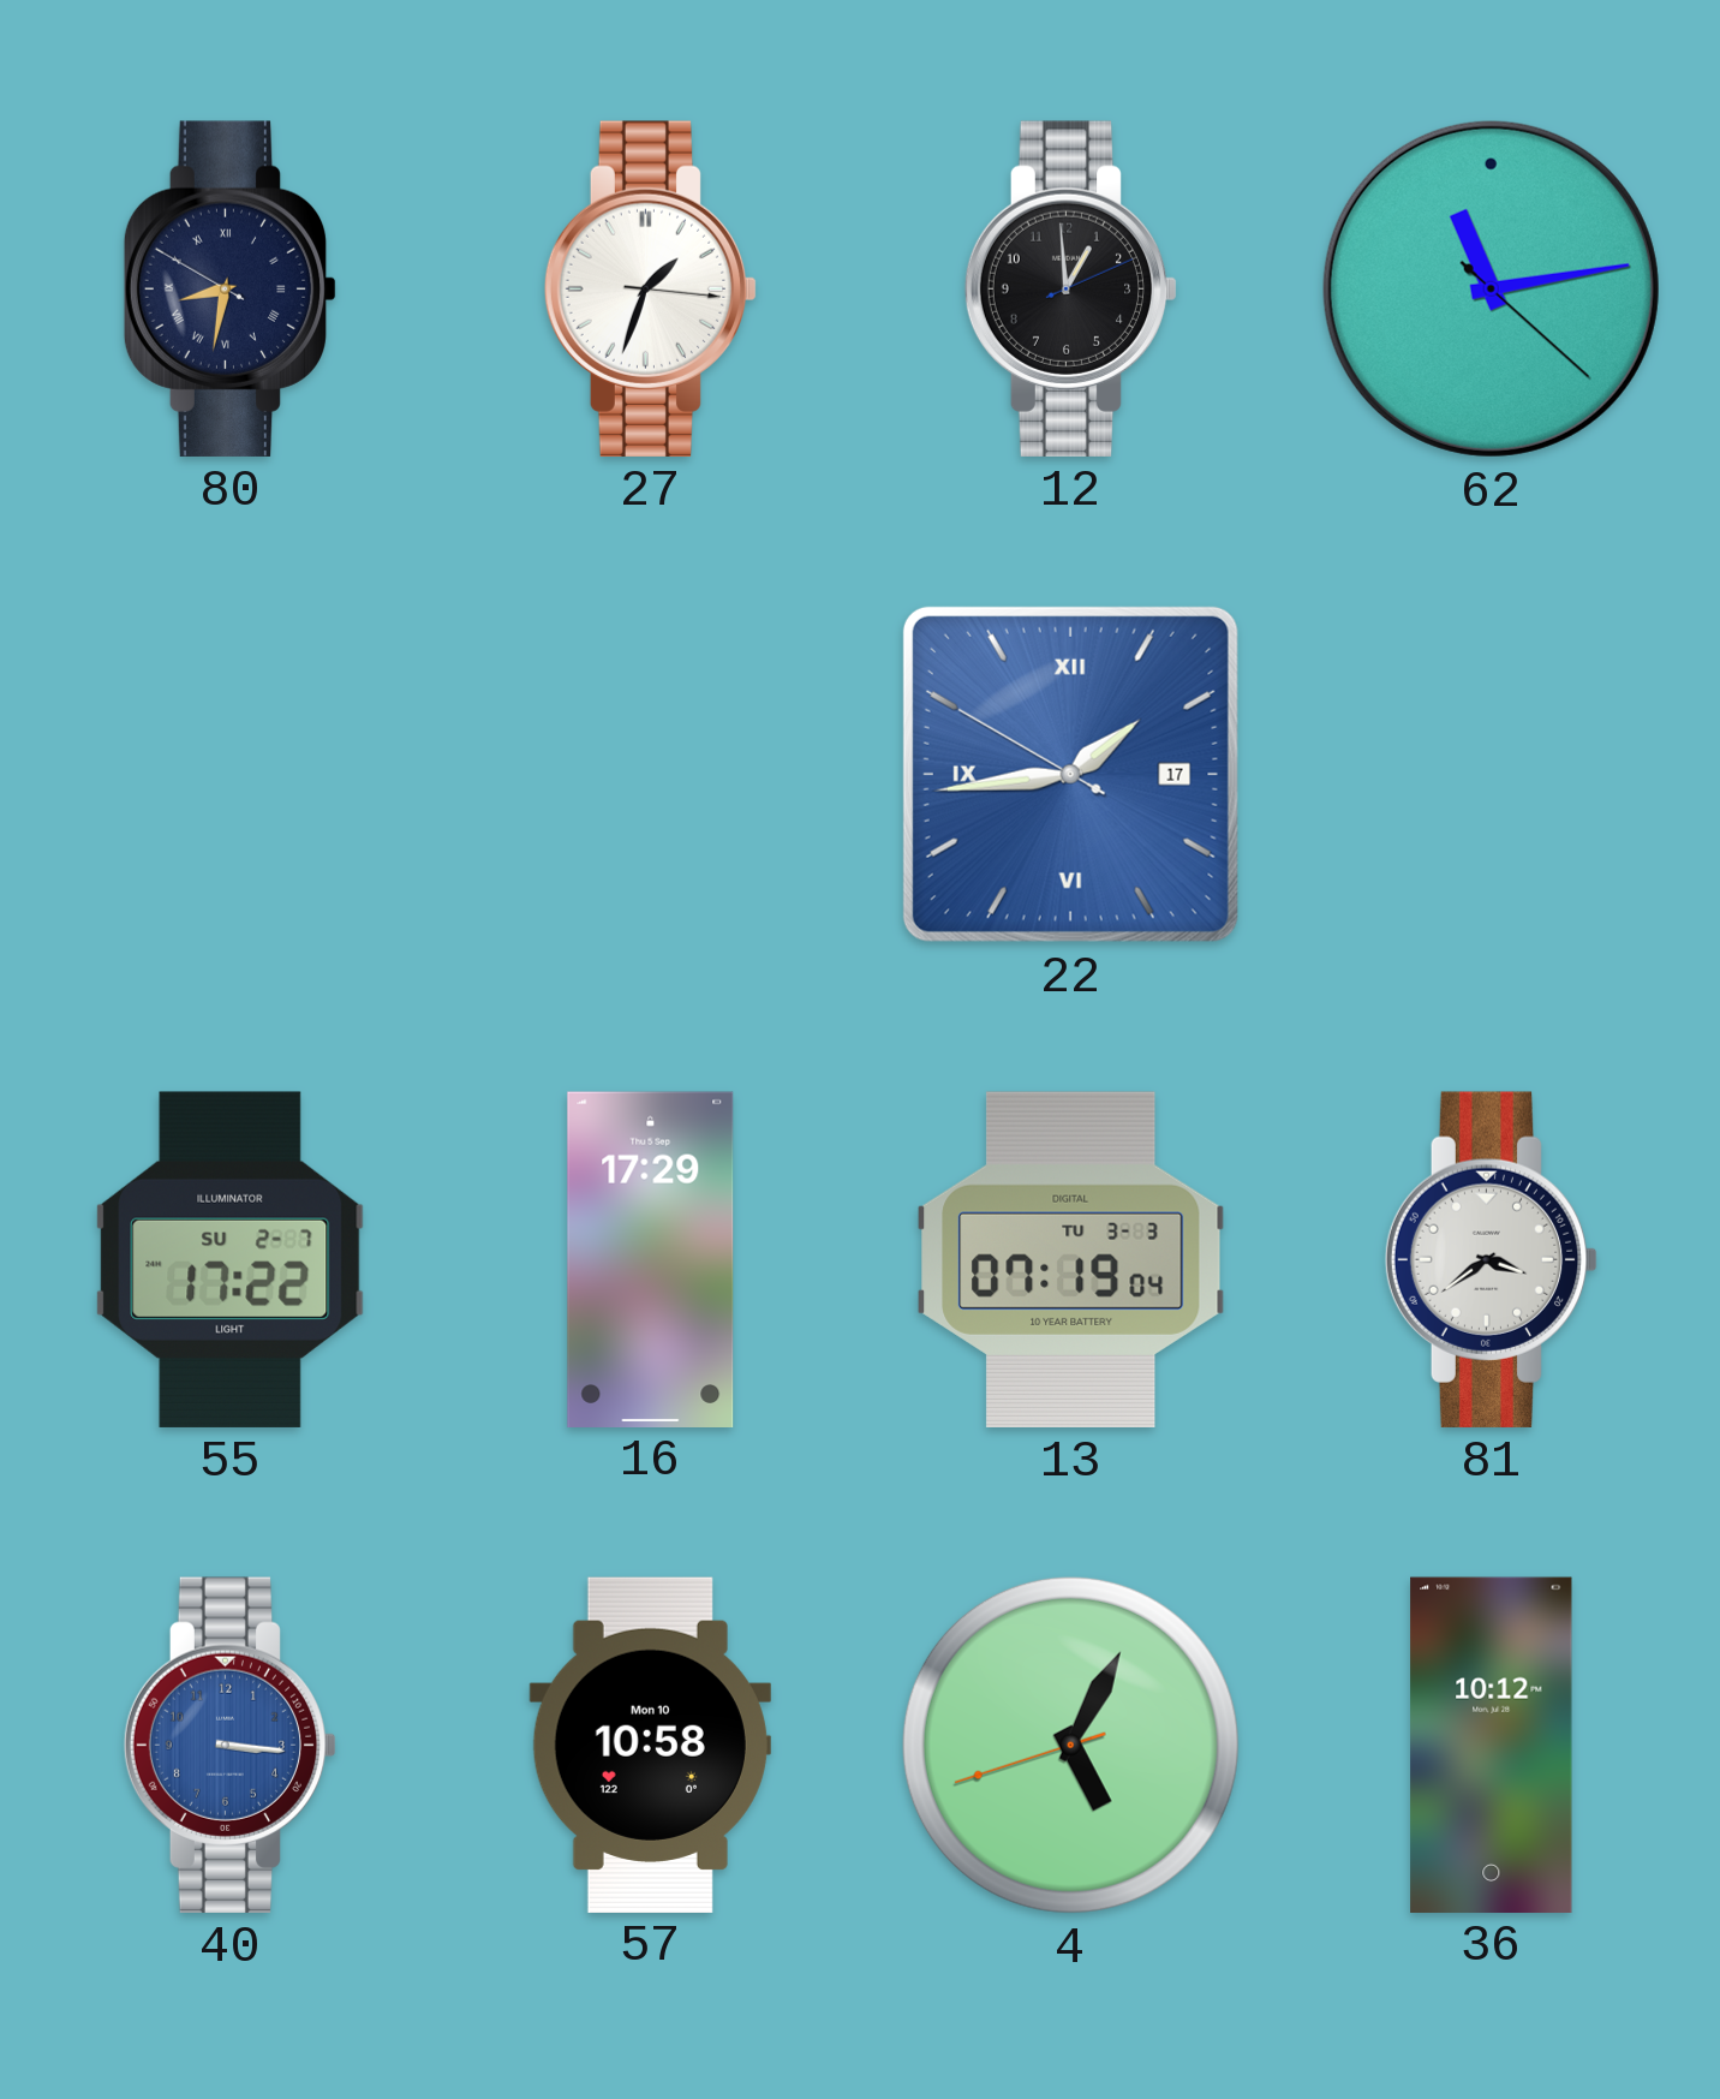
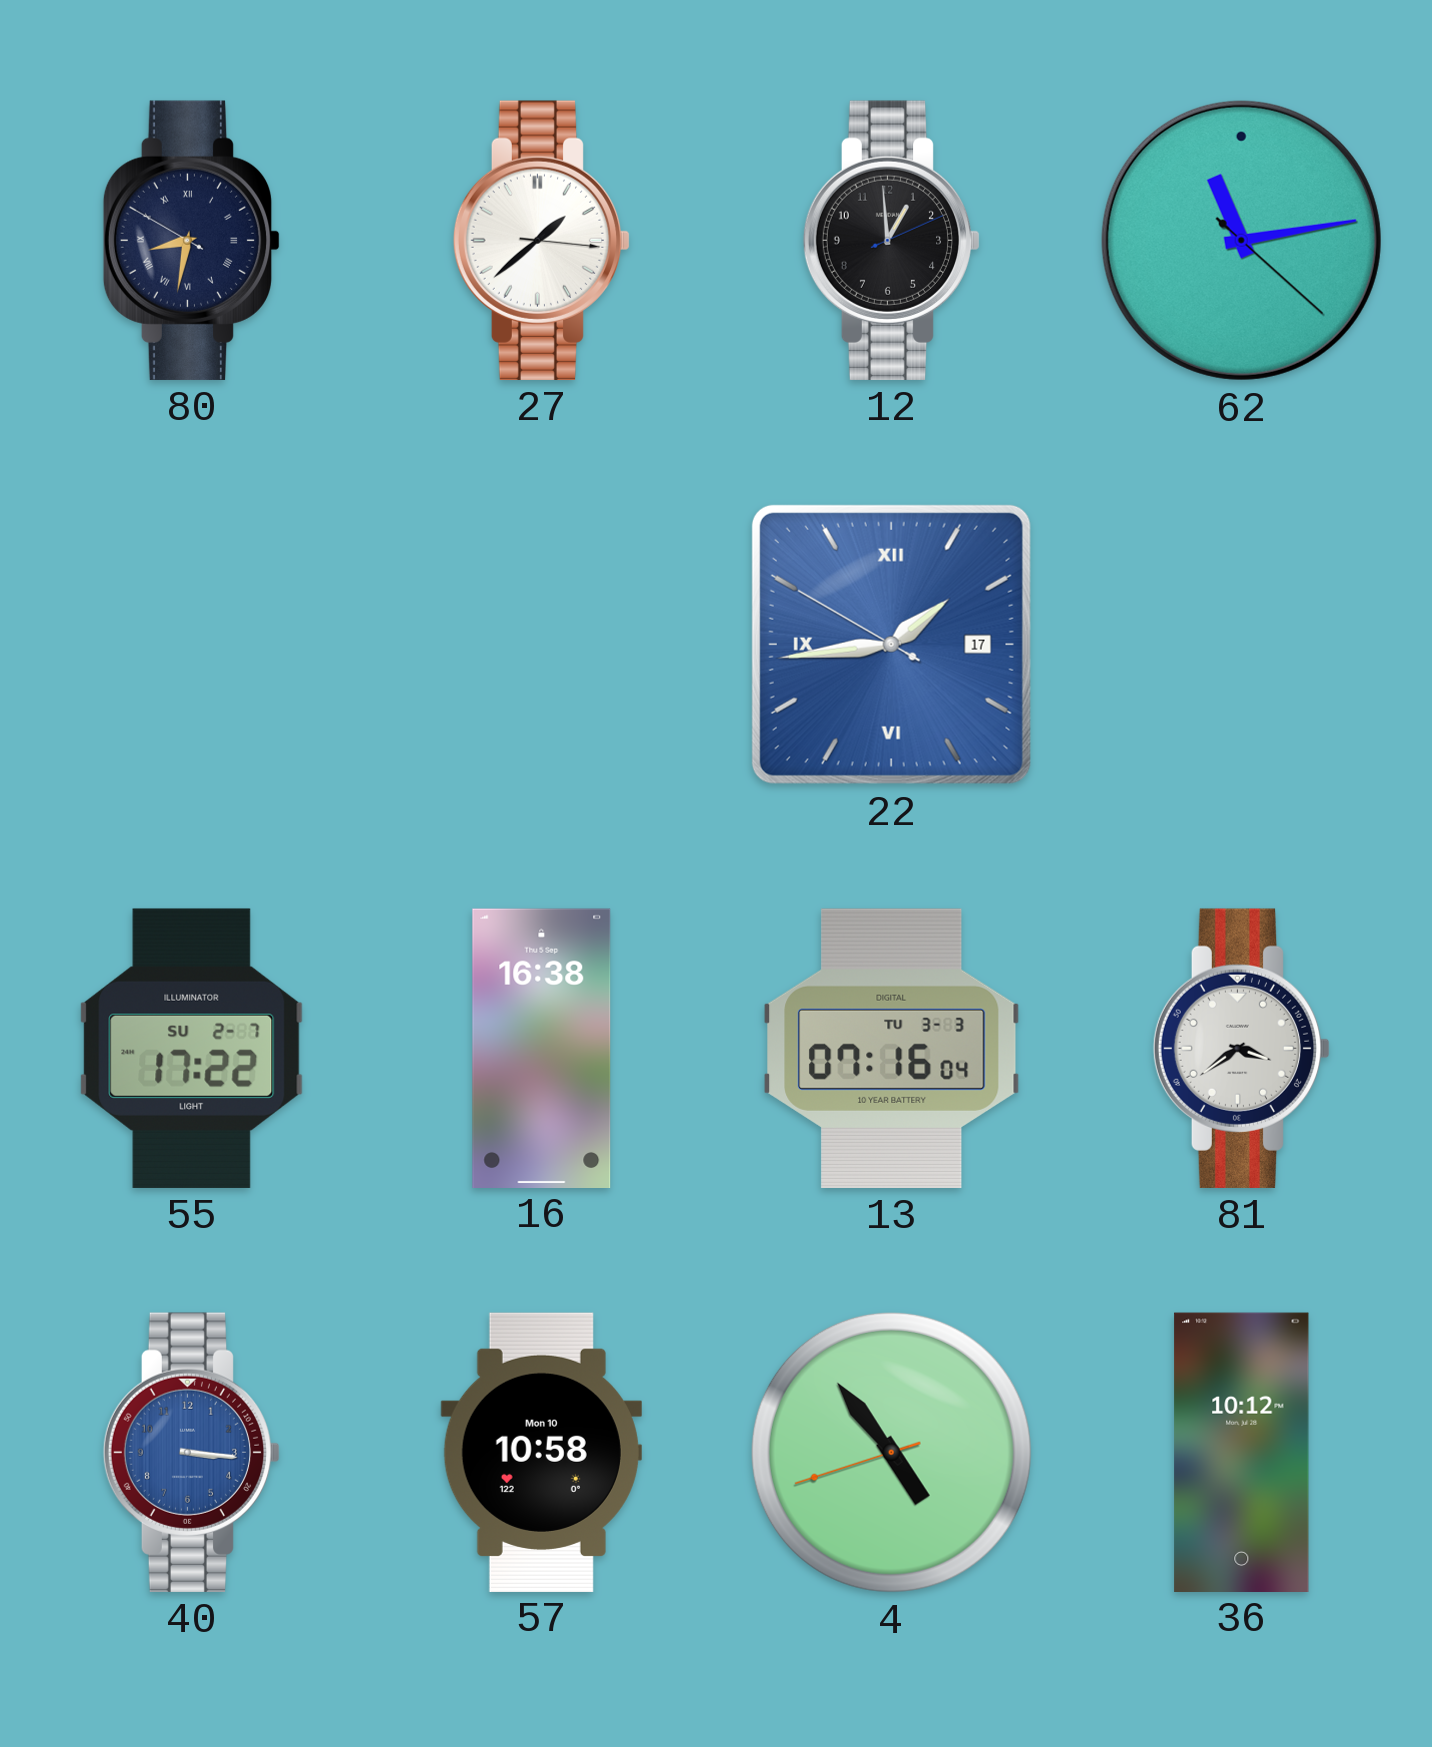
27: 1:33 -> 1:38
16: 17:29 -> 16:38
13: 07:19 -> 07:16
4: 5:04 -> 4:53
